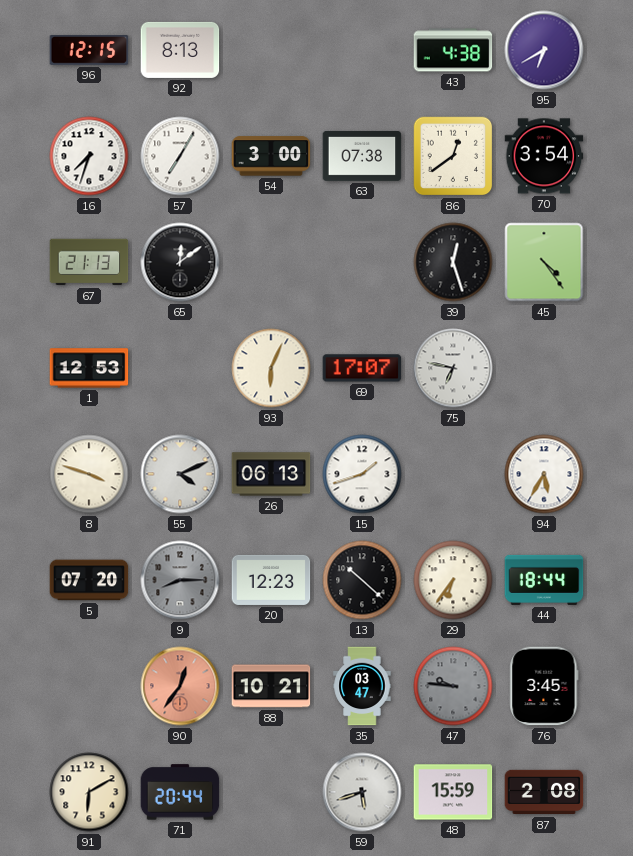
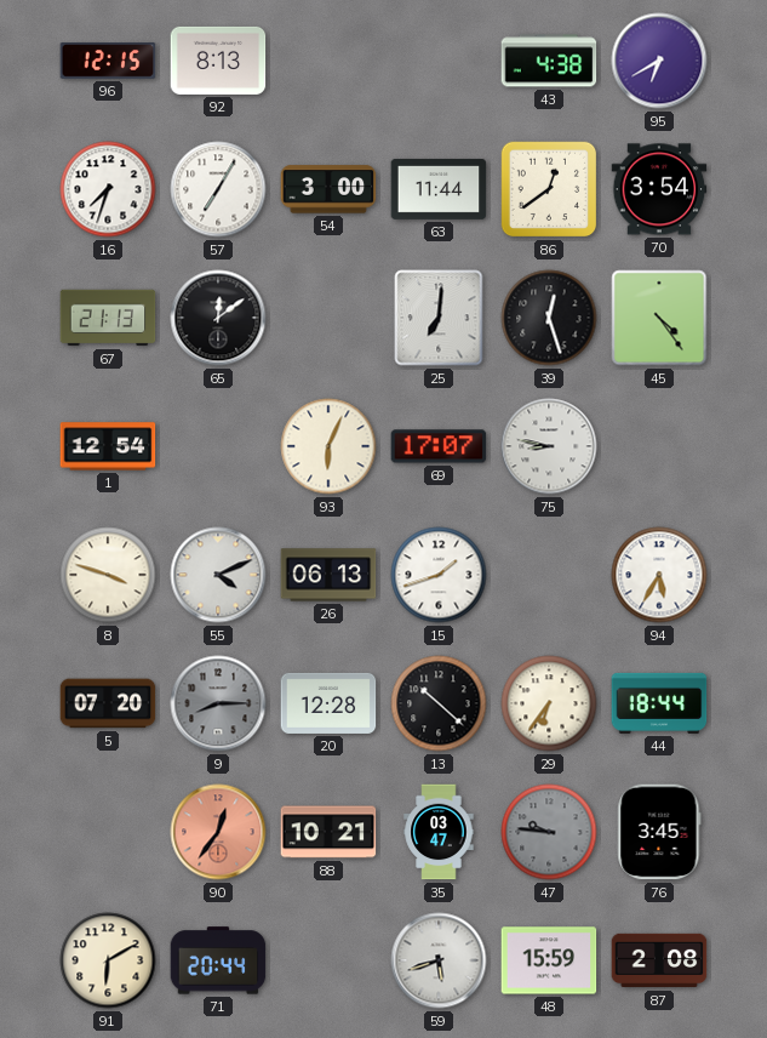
63: 07:38 -> 11:44
25: none -> 7:01
1: 12:53 -> 12:54
75: 6:47 -> 8:47
20: 12:23 -> 12:28
